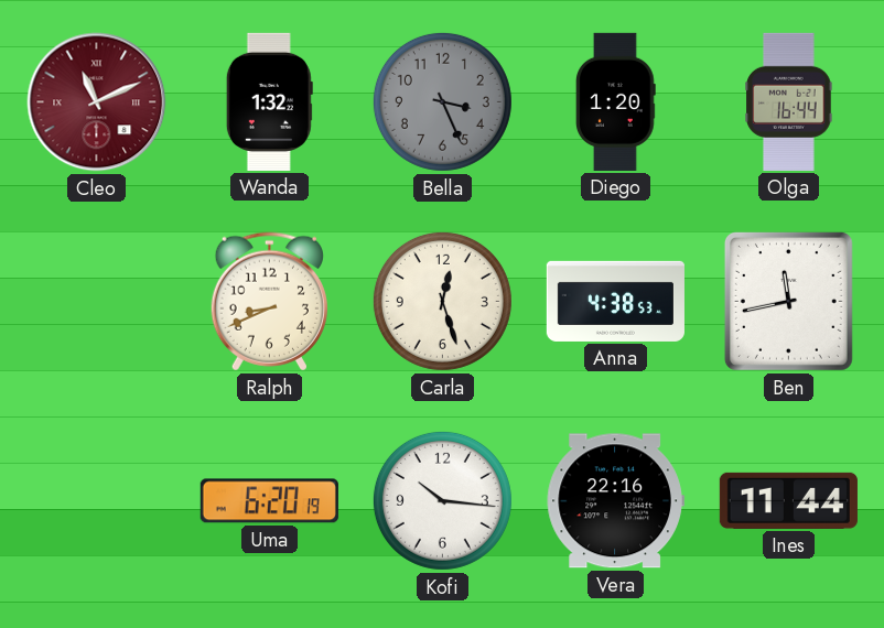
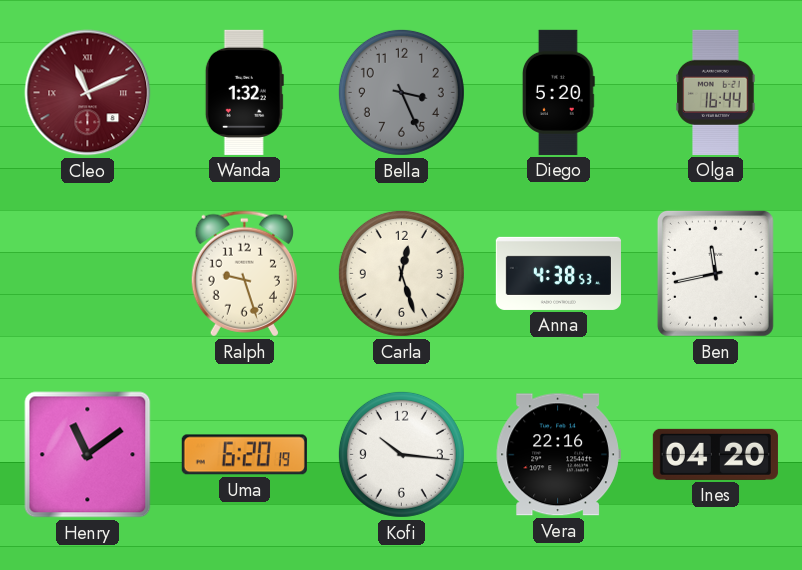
Diego: 1:20 -> 5:20
Ralph: 8:41 -> 9:27
Henry: none -> 11:09
Ines: 11:44 -> 04:20
